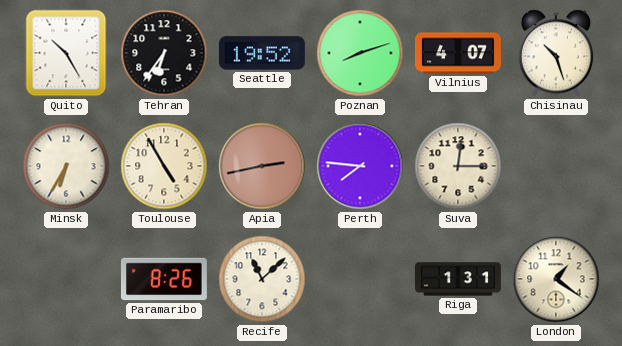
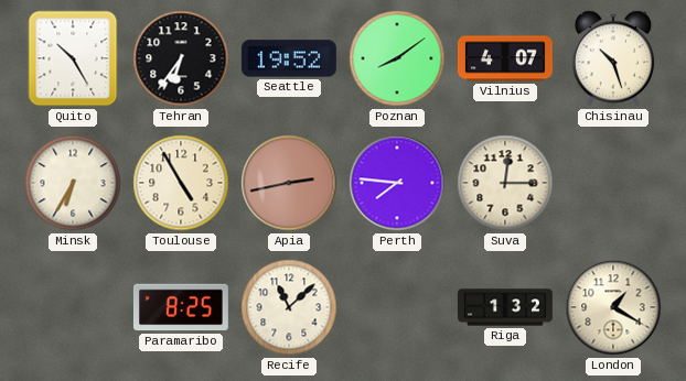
Poznan: 8:12 -> 8:09
Paramaribo: 8:26 -> 8:25
Riga: 1:31 -> 1:32
London: 1:21 -> 1:20
